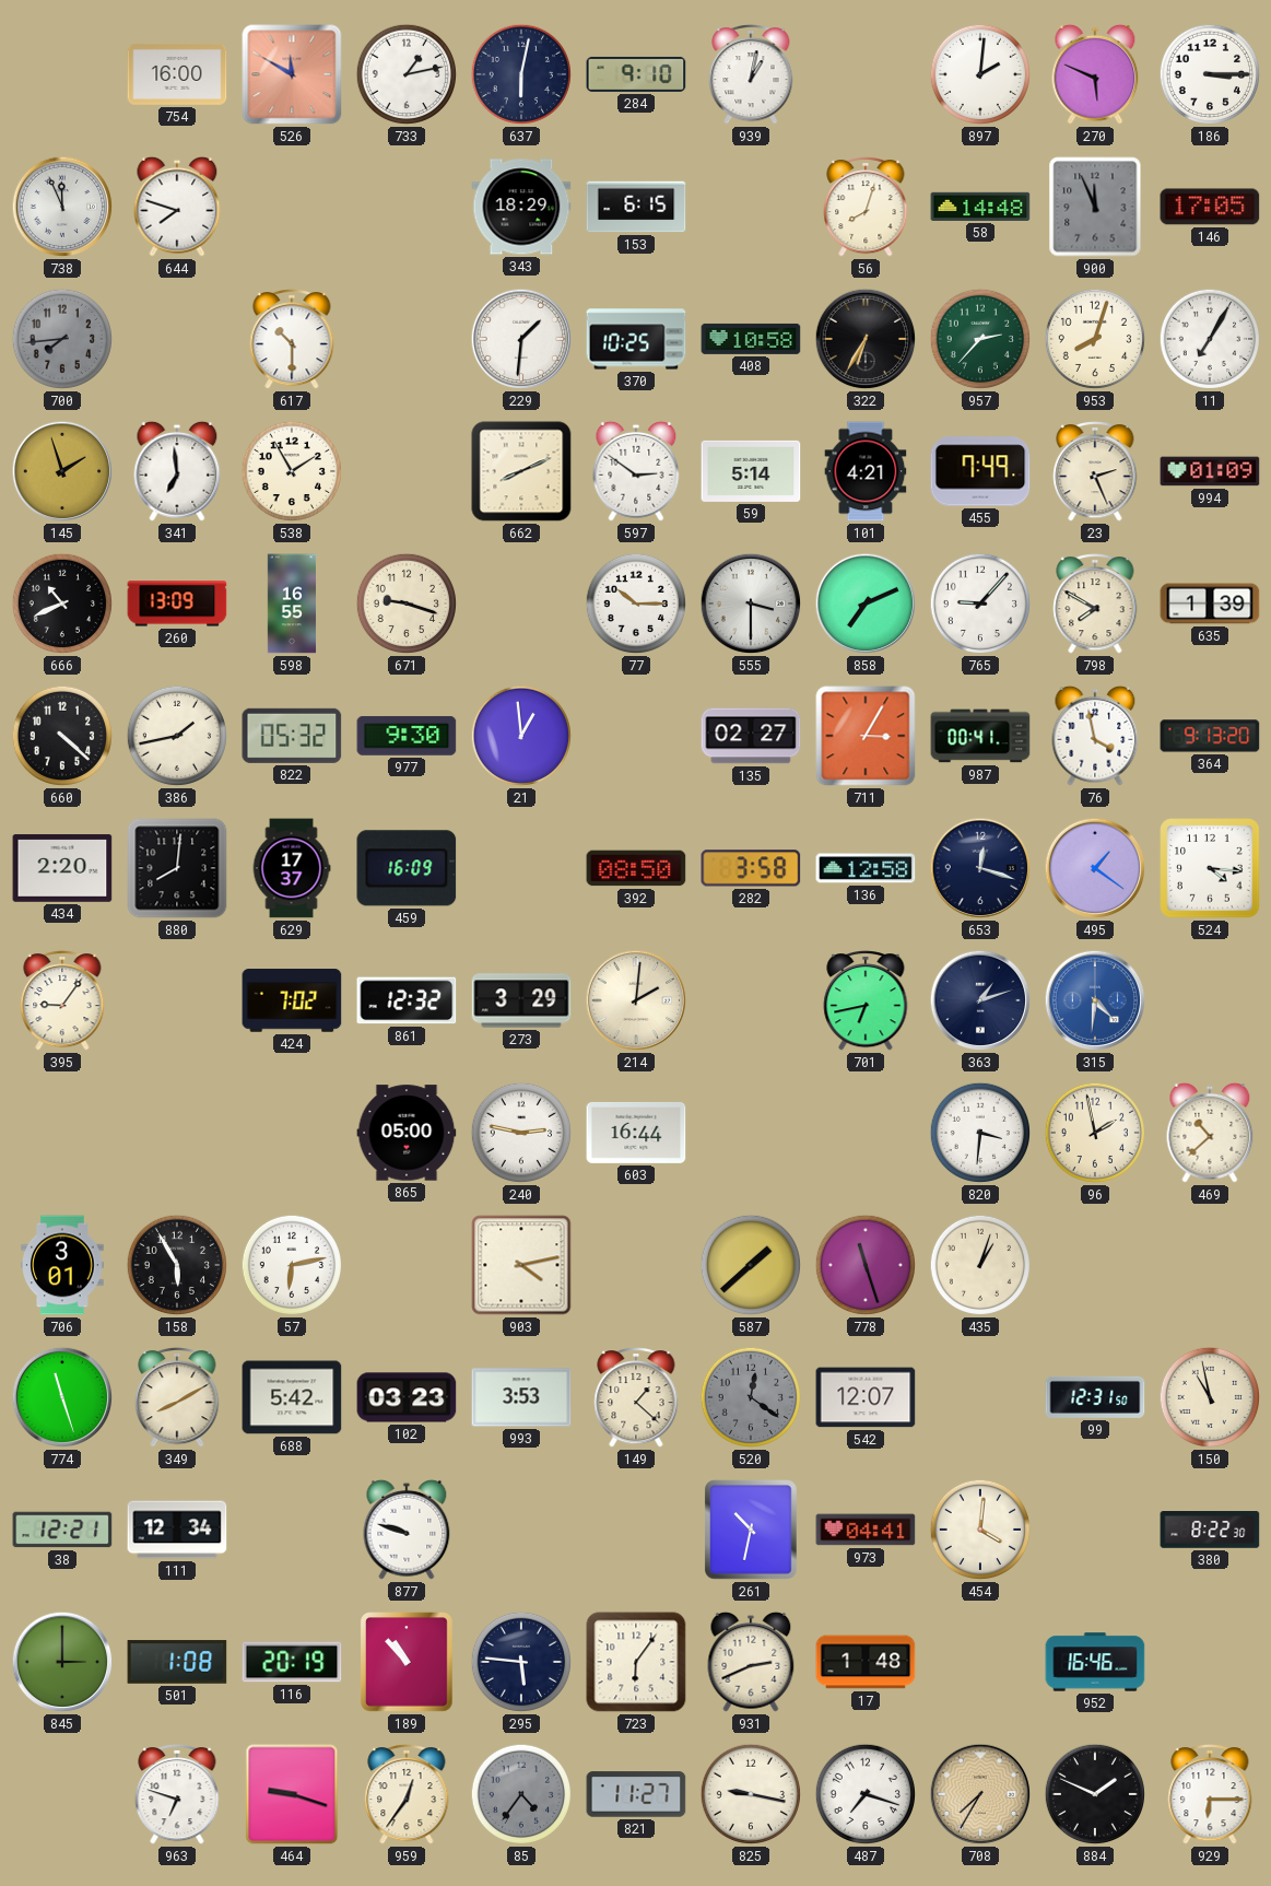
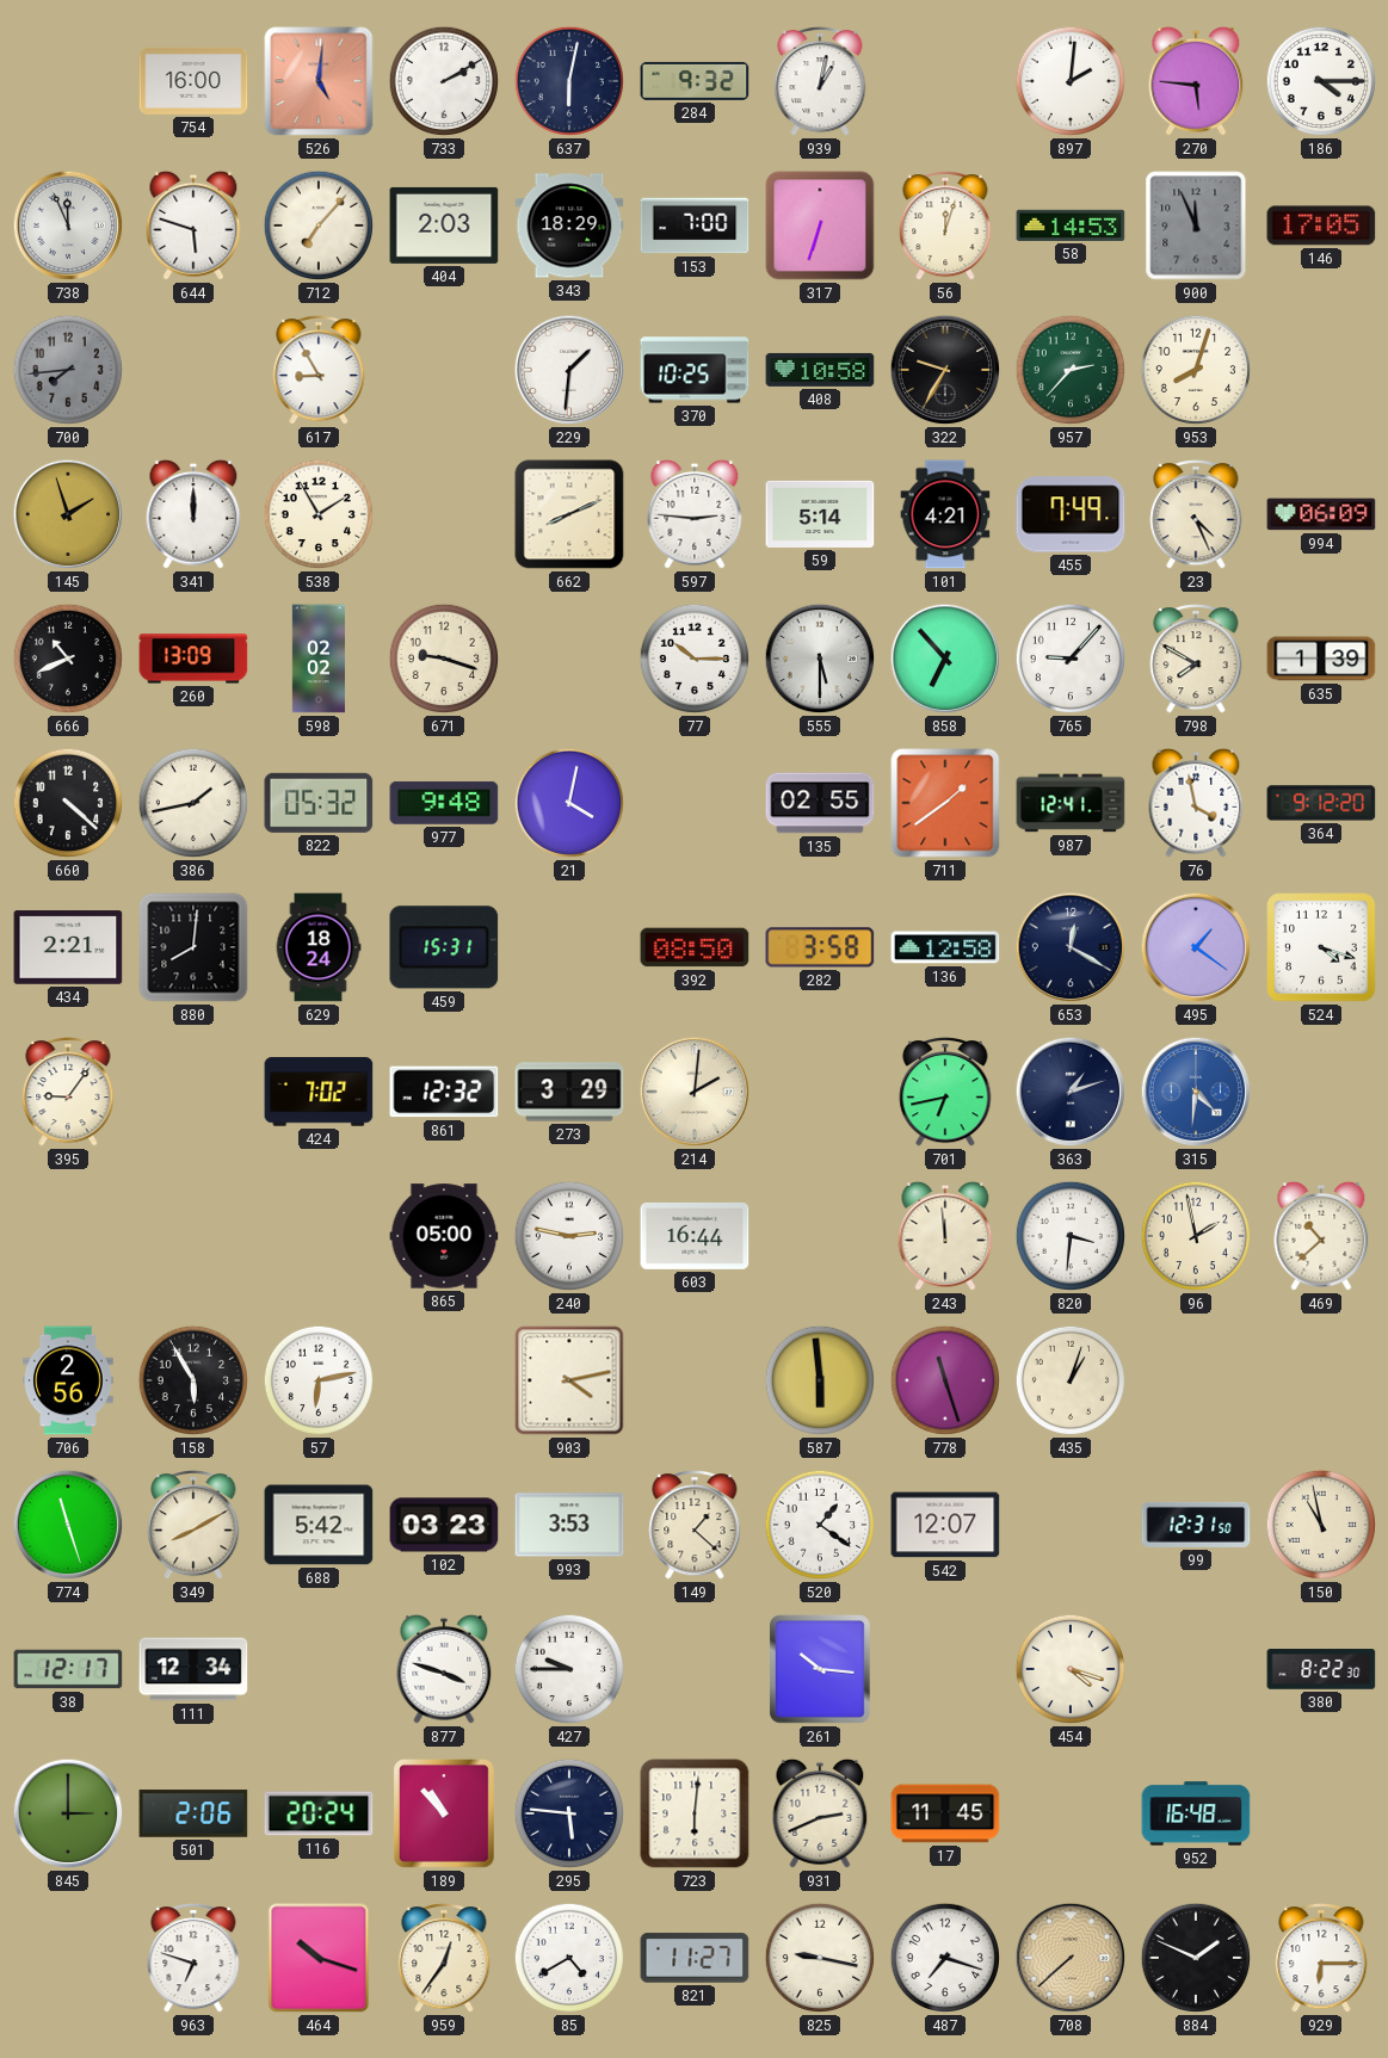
526: 11:50 -> 5:01
733: 1:13 -> 2:10
284: 9:10 -> 9:32
270: 5:49 -> 5:46
186: 3:15 -> 4:15
644: 7:48 -> 5:48
712: none -> 7:07
404: none -> 2:03
153: 6:15 -> 7:00
317: none -> 6:33
56: 8:03 -> 12:03
58: 14:48 -> 14:53
617: 10:30 -> 8:55
322: 6:35 -> 9:35
11: 7:05 -> none
341: 6:59 -> 12:00
597: 2:51 -> 2:46
23: 2:26 -> 4:26
994: 01:09 -> 06:09
598: 16:55 -> 02:02
555: 3:30 -> 5:30
858: 7:11 -> 6:53
977: 9:30 -> 9:48
21: 12:59 -> 4:02
135: 02:27 -> 02:55
711: 3:05 -> 1:39
987: 00:41 -> 12:41
364: 9:13 -> 9:12
434: 2:20 -> 2:21
629: 17:37 -> 18:24
459: 16:09 -> 15:31
653: 12:18 -> 12:20
524: 4:16 -> 4:18
243: none -> 11:59
706: 3:01 -> 2:56
587: 1:38 -> 5:59
520: 12:21 -> 1:21
520 dial: grey -> white
38: 12:21 -> 12:17
877: 9:48 -> 3:48
427: none -> 9:45
261: 10:32 -> 10:16
973: 04:41 -> none
454: 4:01 -> 4:18
501: 1:08 -> 2:06
116: 20:19 -> 20:24
723: 6:06 -> 6:01
17: 1:48 -> 11:45
952: 16:46 -> 16:48
464: 9:18 -> 10:18
85: 4:36 -> 4:40
85 dial: grey -> white
708: 7:35 -> 7:38
